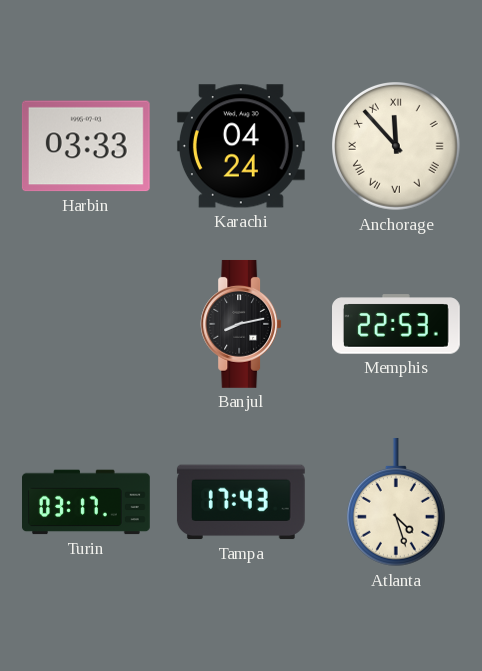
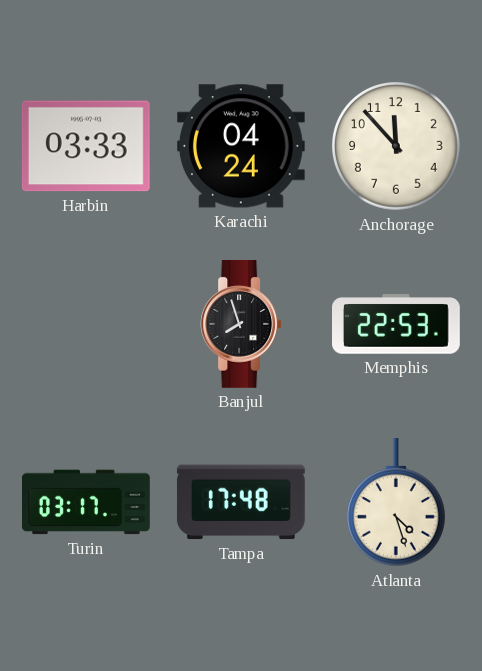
Anchorage numerals: Roman -> Arabic
Banjul: 8:13 -> 7:57
Tampa: 17:43 -> 17:48
